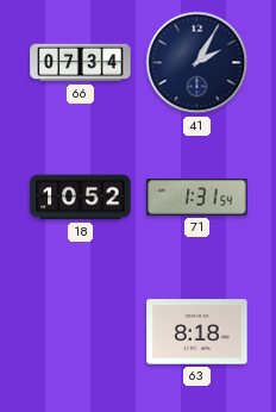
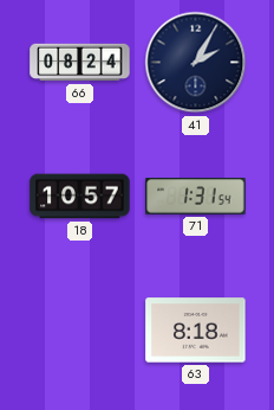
66: 07:34 -> 08:24
18: 10:52 -> 10:57
